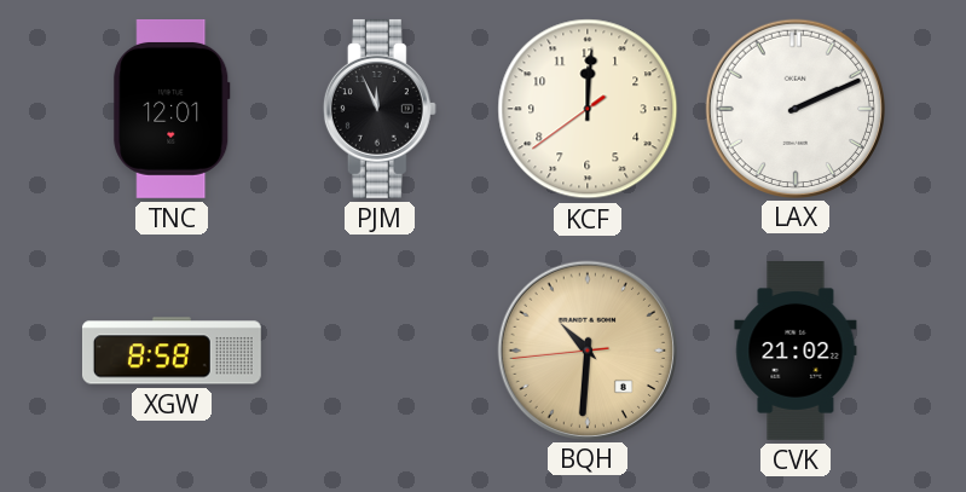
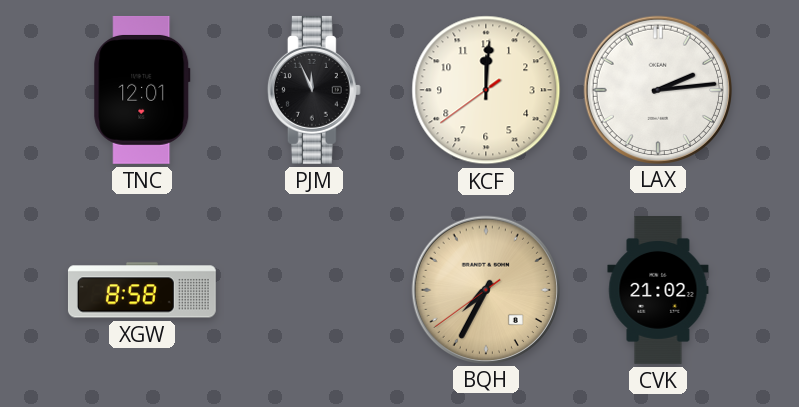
LAX: 2:11 -> 2:14
BQH: 10:30 -> 7:34
